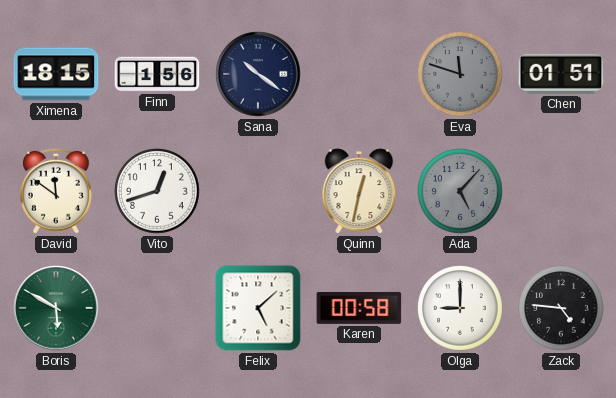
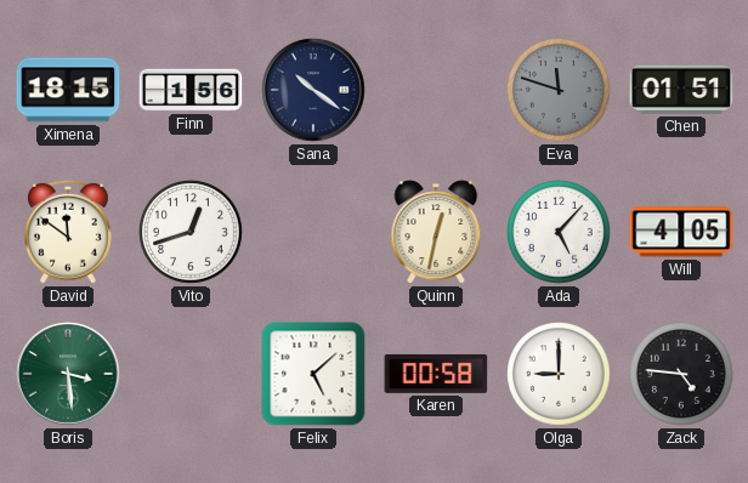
Ada dial: grey -> white
Will: none -> 4:05
Boris: 5:50 -> 3:29
